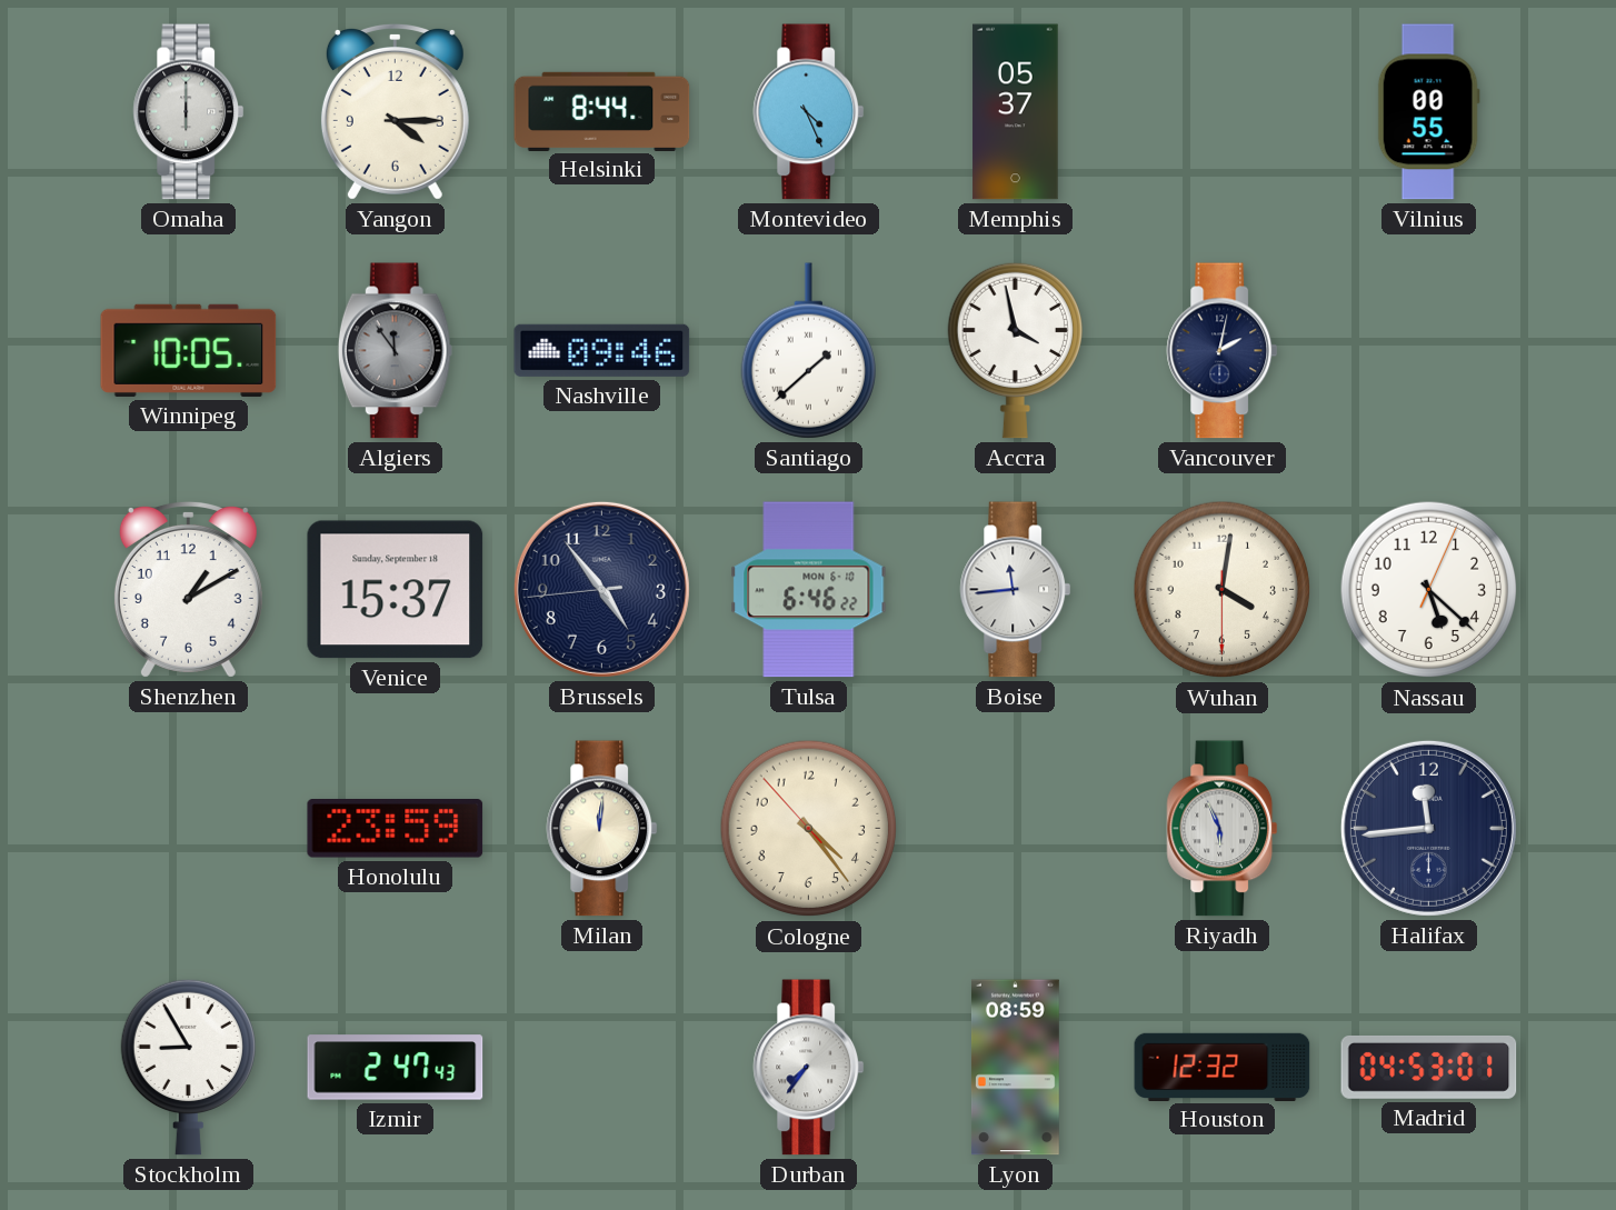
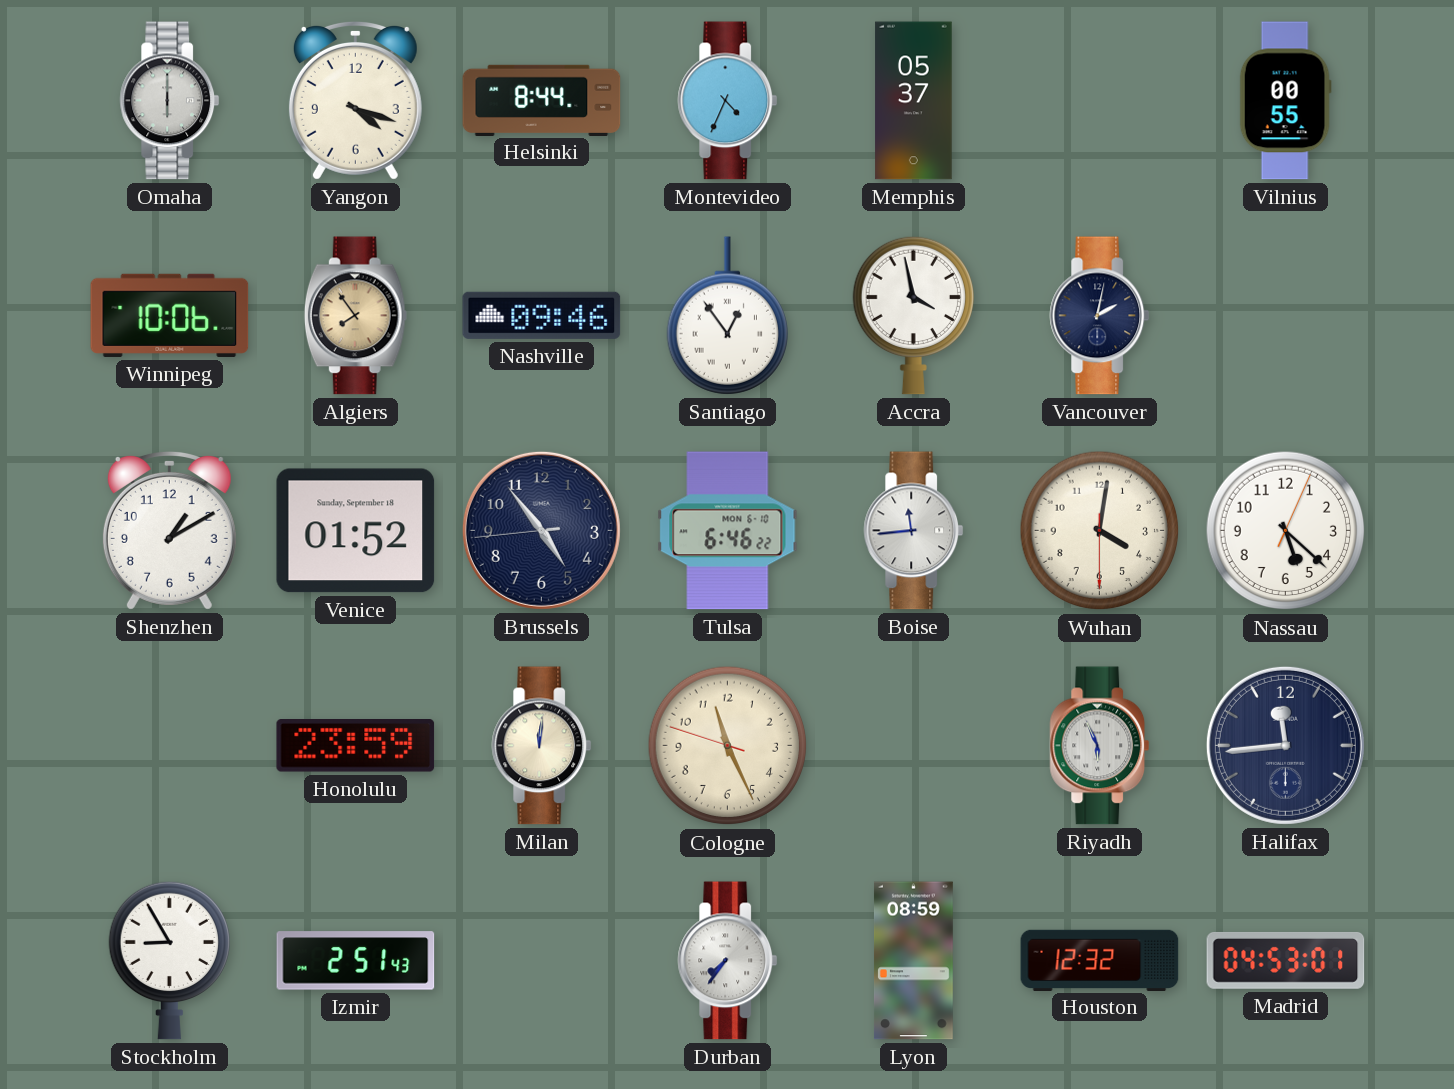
Yangon: 4:15 -> 4:18
Montevideo: 4:26 -> 4:34
Winnipeg: 10:05 -> 10:06
Algiers: 11:54 -> 7:54
Algiers dial: grey -> champagne
Santiago: 1:38 -> 12:54
Venice: 15:37 -> 01:52
Cologne: 4:23 -> 11:25
Izmir: 2:47 -> 2:51
